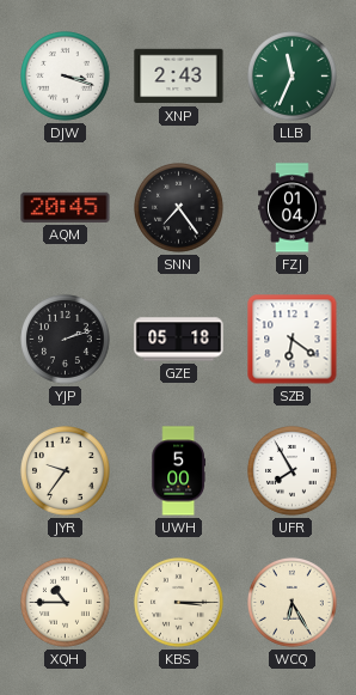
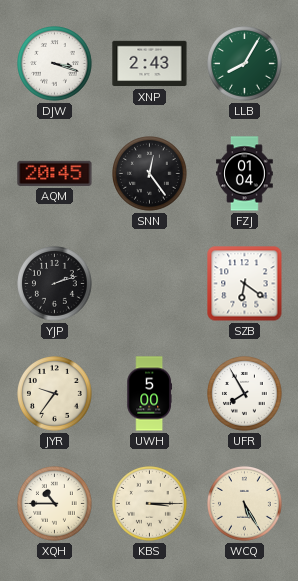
LLB: 11:34 -> 8:05
SNN: 7:24 -> 12:24
GZE: 05:18 -> none
WCQ: 6:25 -> 5:25
